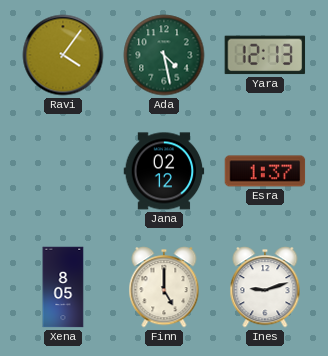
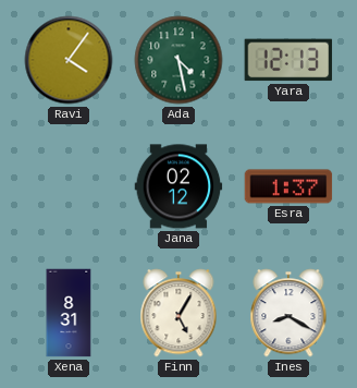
Xena: 8:05 -> 8:31
Finn: 5:00 -> 5:05
Ines: 9:12 -> 8:20
